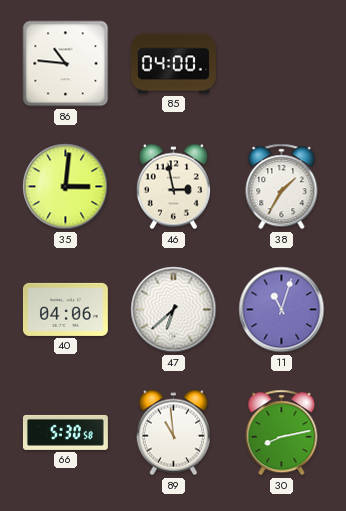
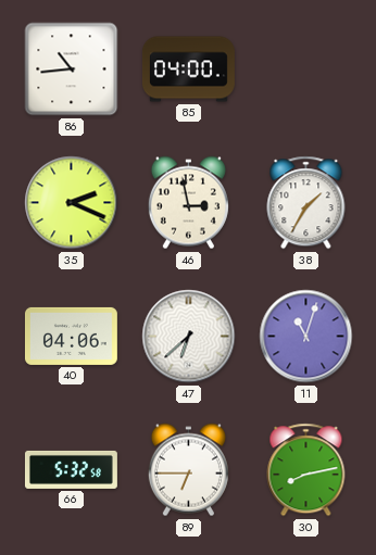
86: 10:46 -> 10:44
35: 3:01 -> 2:19
66: 5:30 -> 5:32
89: 10:59 -> 6:45
